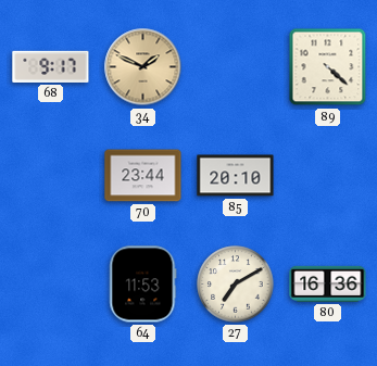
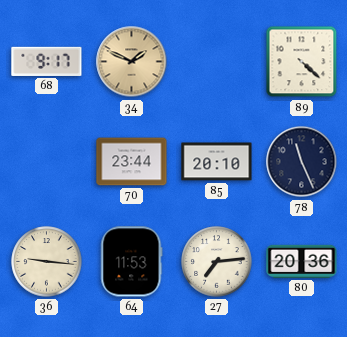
78: none -> 11:26
36: none -> 9:16
27: 7:10 -> 7:14
80: 16:36 -> 20:36
